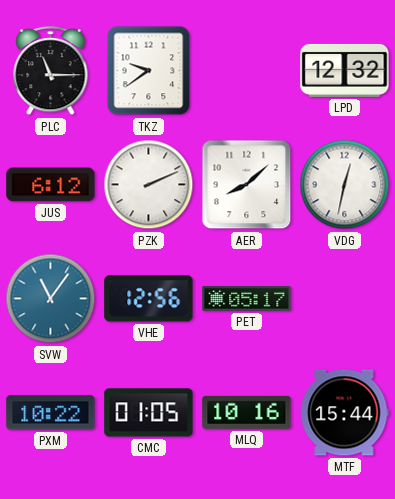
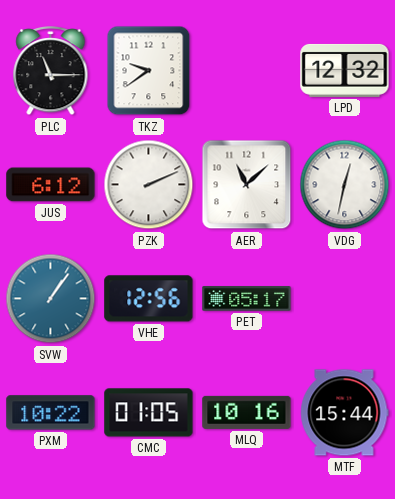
AER: 8:08 -> 11:08
SVW: 11:06 -> 1:06
